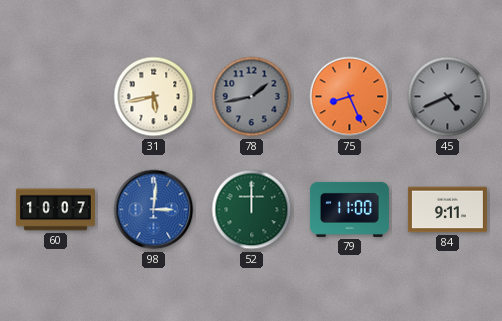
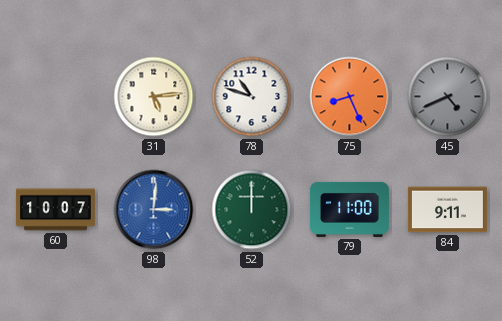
31: 5:43 -> 5:14
78: 1:43 -> 10:48
78 dial: grey -> white
